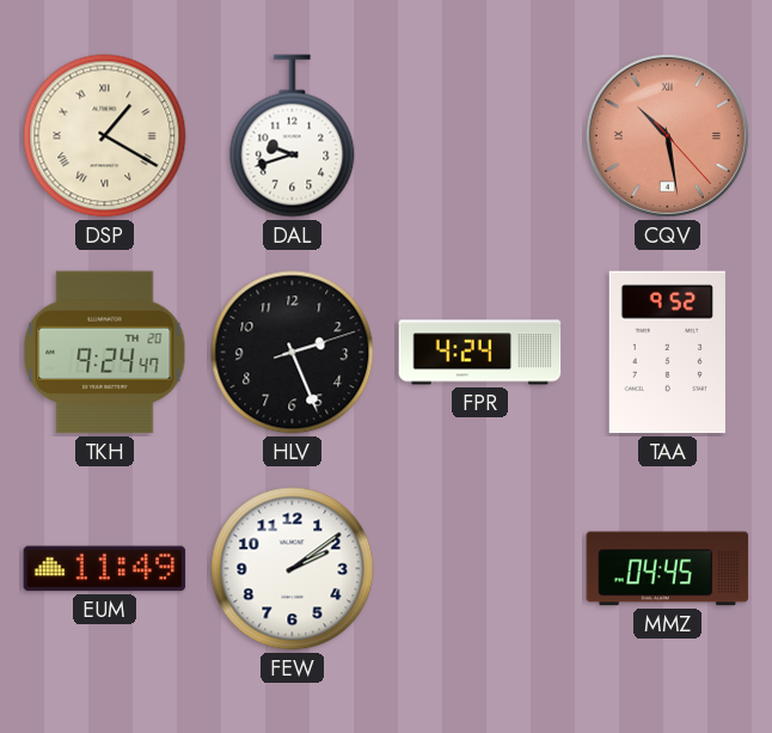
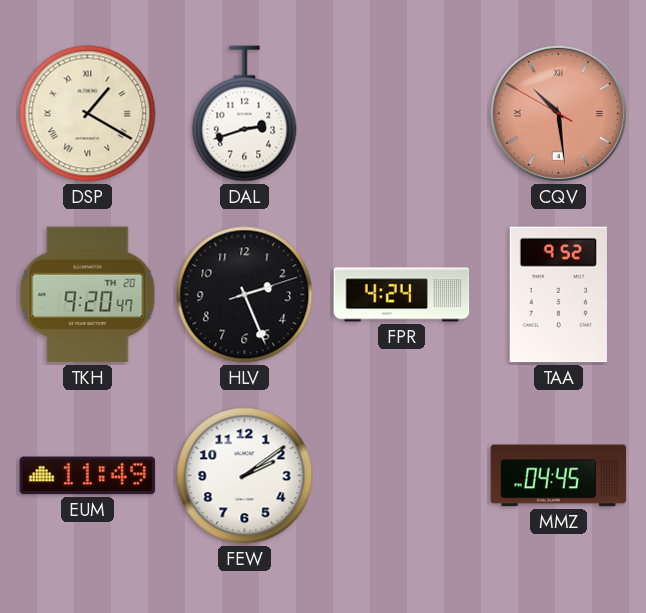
DAL: 9:42 -> 2:42
CQV: 10:28:23 -> 10:28:50
TKH: 9:24 -> 9:20
